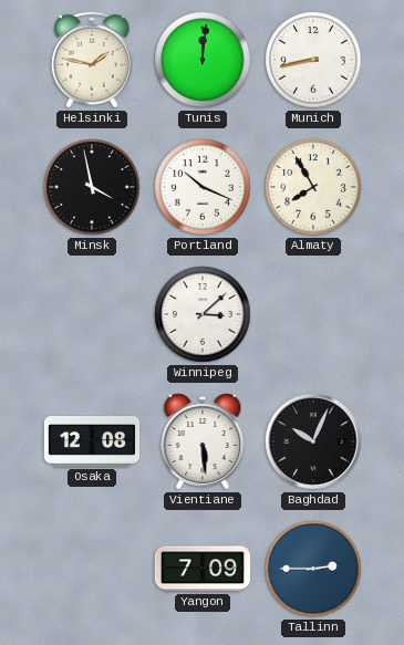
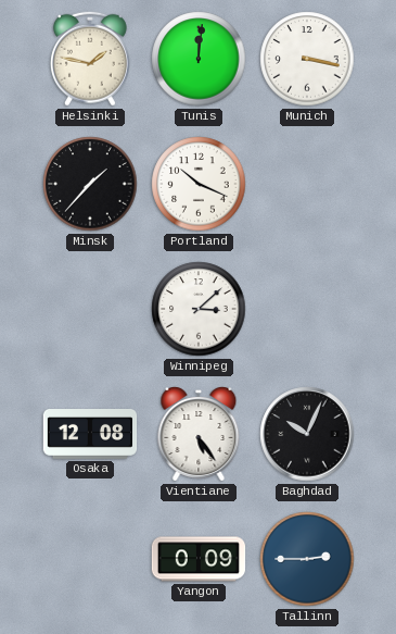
Munich: 8:43 -> 3:17
Minsk: 3:58 -> 1:37
Almaty: 7:55 -> none
Vientiane: 5:29 -> 5:24
Yangon: 7:09 -> 0:09
